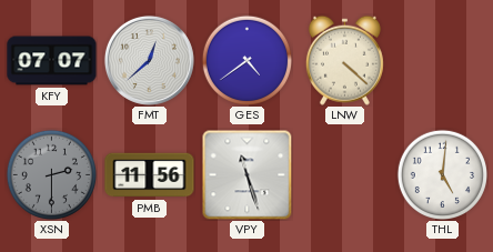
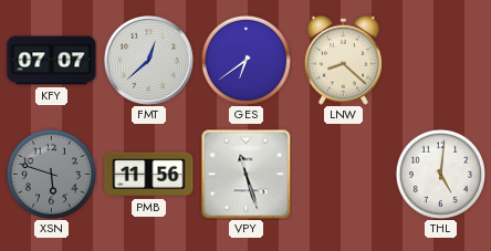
GES: 4:39 -> 6:39
LNW: 4:22 -> 8:22
XSN: 2:30 -> 5:48
